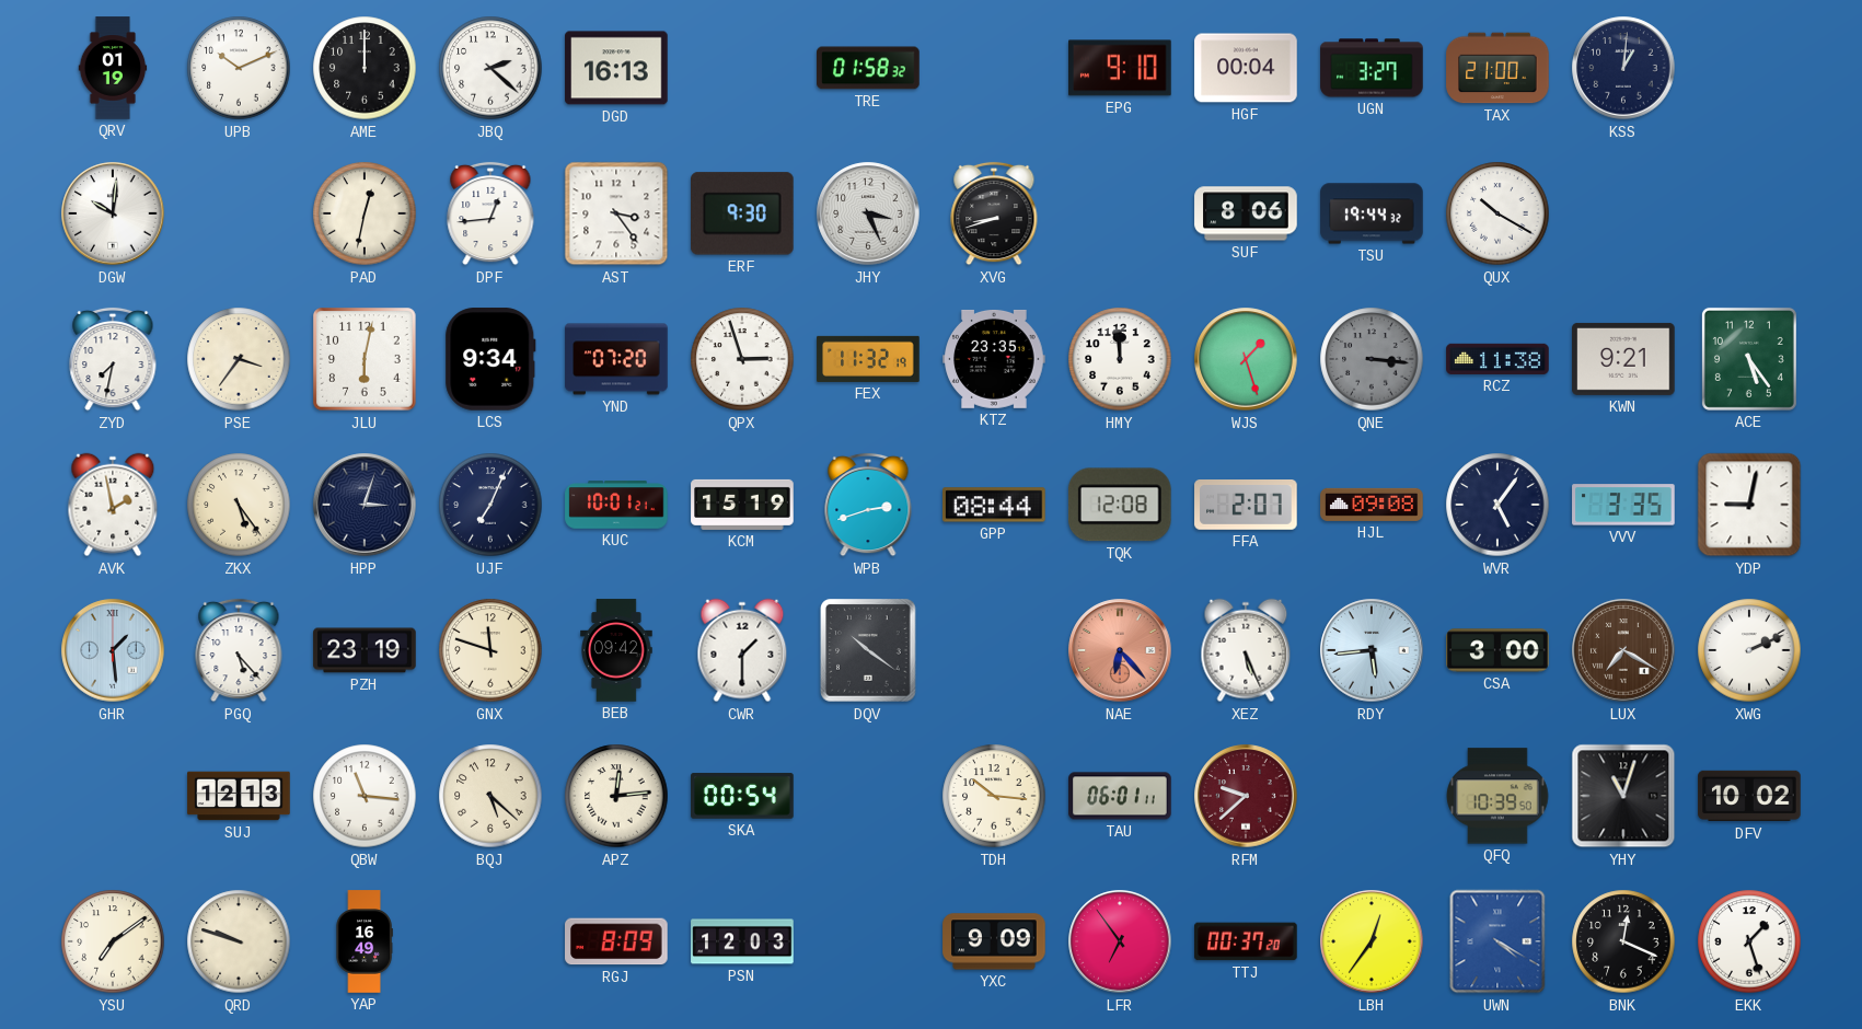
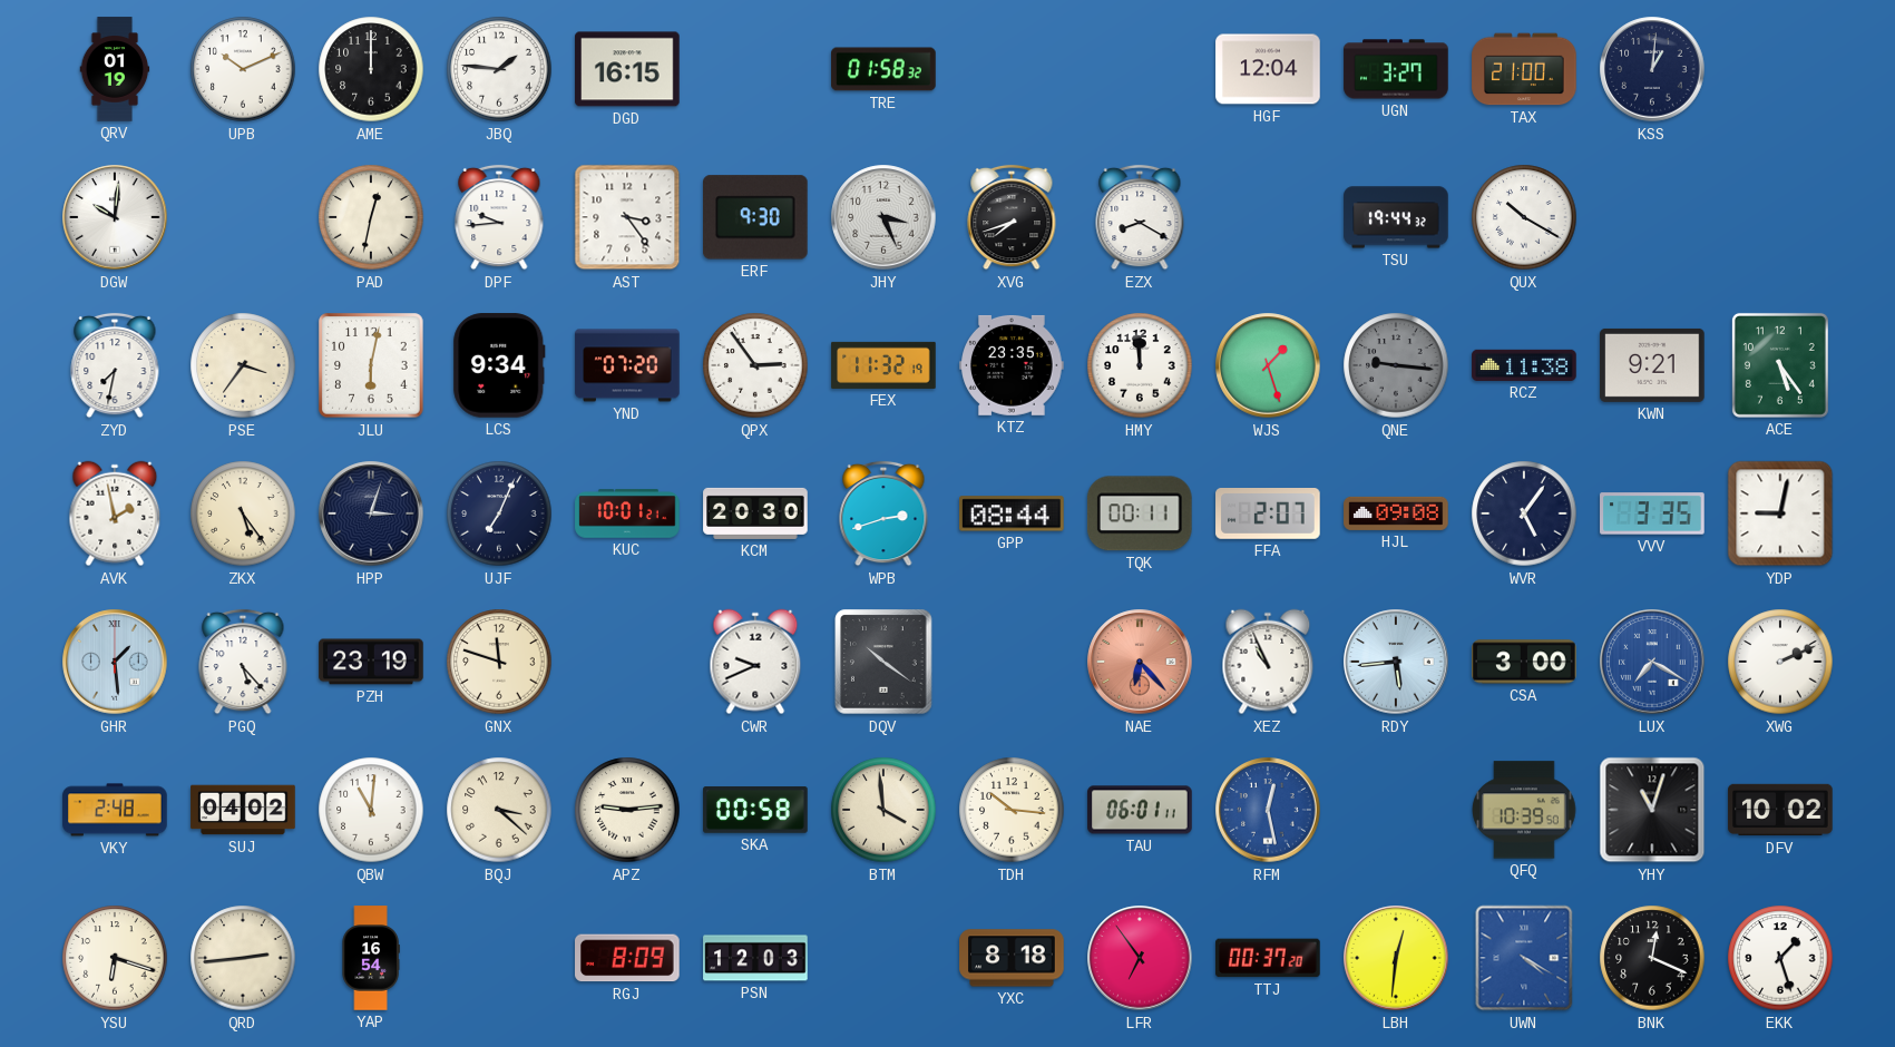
JBQ: 2:22 -> 1:46
DGD: 16:13 -> 16:15
EPG: 9:10 -> none
HGF: 00:04 -> 12:04
DPF: 12:44 -> 9:44
XVG: 8:42 -> 7:42
EZX: none -> 8:20
SUF: 8:06 -> none
QPX: 2:57 -> 2:54
QNE: 3:16 -> 9:16
KCM: 15:19 -> 20:30
TQK: 12:08 -> 00:11
BEB: 09:42 -> none
CWR: 1:30 -> 9:41
XEZ: 5:26 -> 10:56
LUX dial: brown -> blue
VKY: none -> 2:48
SUJ: 12:13 -> 04:02
QBW: 11:16 -> 11:01
BQJ: 5:22 -> 3:22
APZ: 12:14 -> 9:14
SKA: 00:54 -> 00:58
BTM: none -> 3:59
RFM: 9:38 -> 12:28
RFM dial: burgundy -> blue
YSU: 7:09 -> 6:18
QRD: 9:48 -> 2:44
YAP: 16:49 -> 16:54
YXC: 9:09 -> 8:18
LBH: 12:36 -> 12:31
